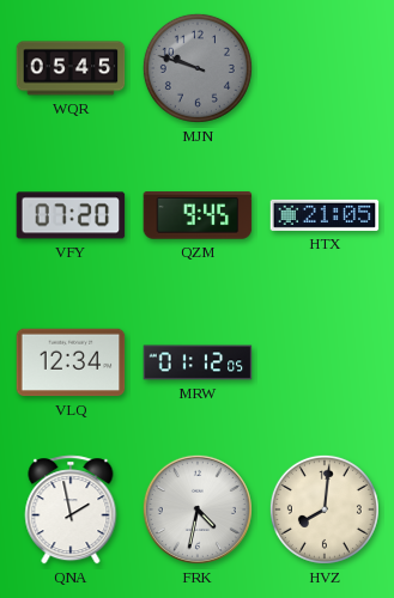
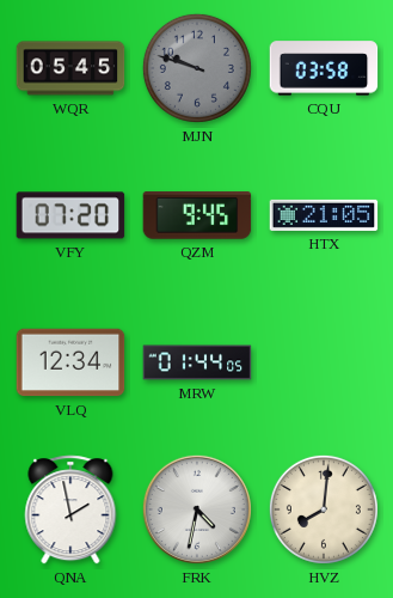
CQU: none -> 03:58
MRW: 01:12 -> 01:44
